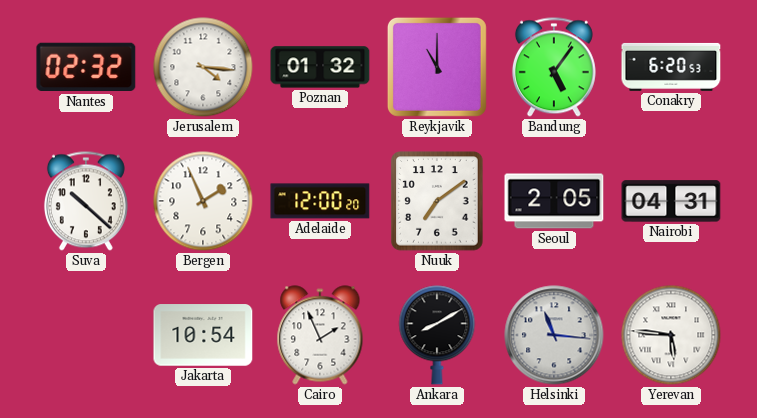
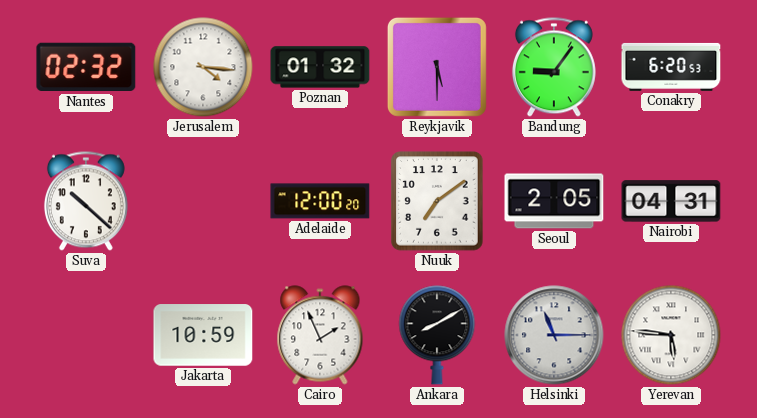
Reykjavik: 11:00 -> 5:30
Bandung: 5:06 -> 9:06
Bergen: 1:56 -> none
Jakarta: 10:54 -> 10:59
Helsinki: 11:16 -> 11:15
